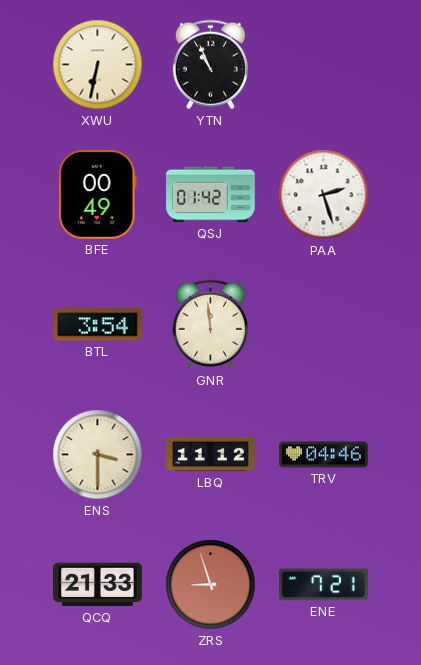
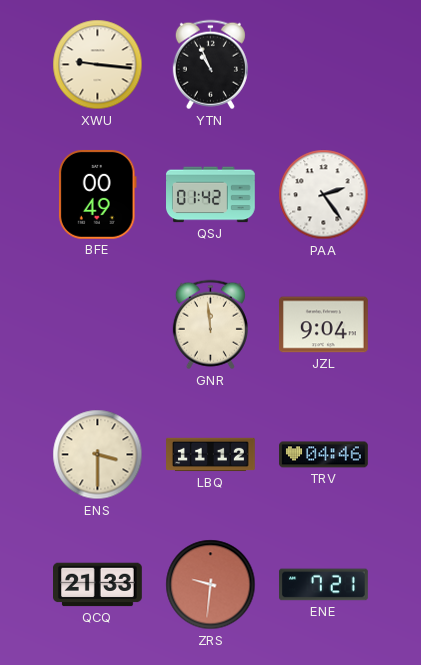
XWU: 6:32 -> 9:16
PAA: 2:27 -> 2:24
BTL: 3:54 -> none
JZL: none -> 9:04
ZRS: 8:57 -> 9:31
